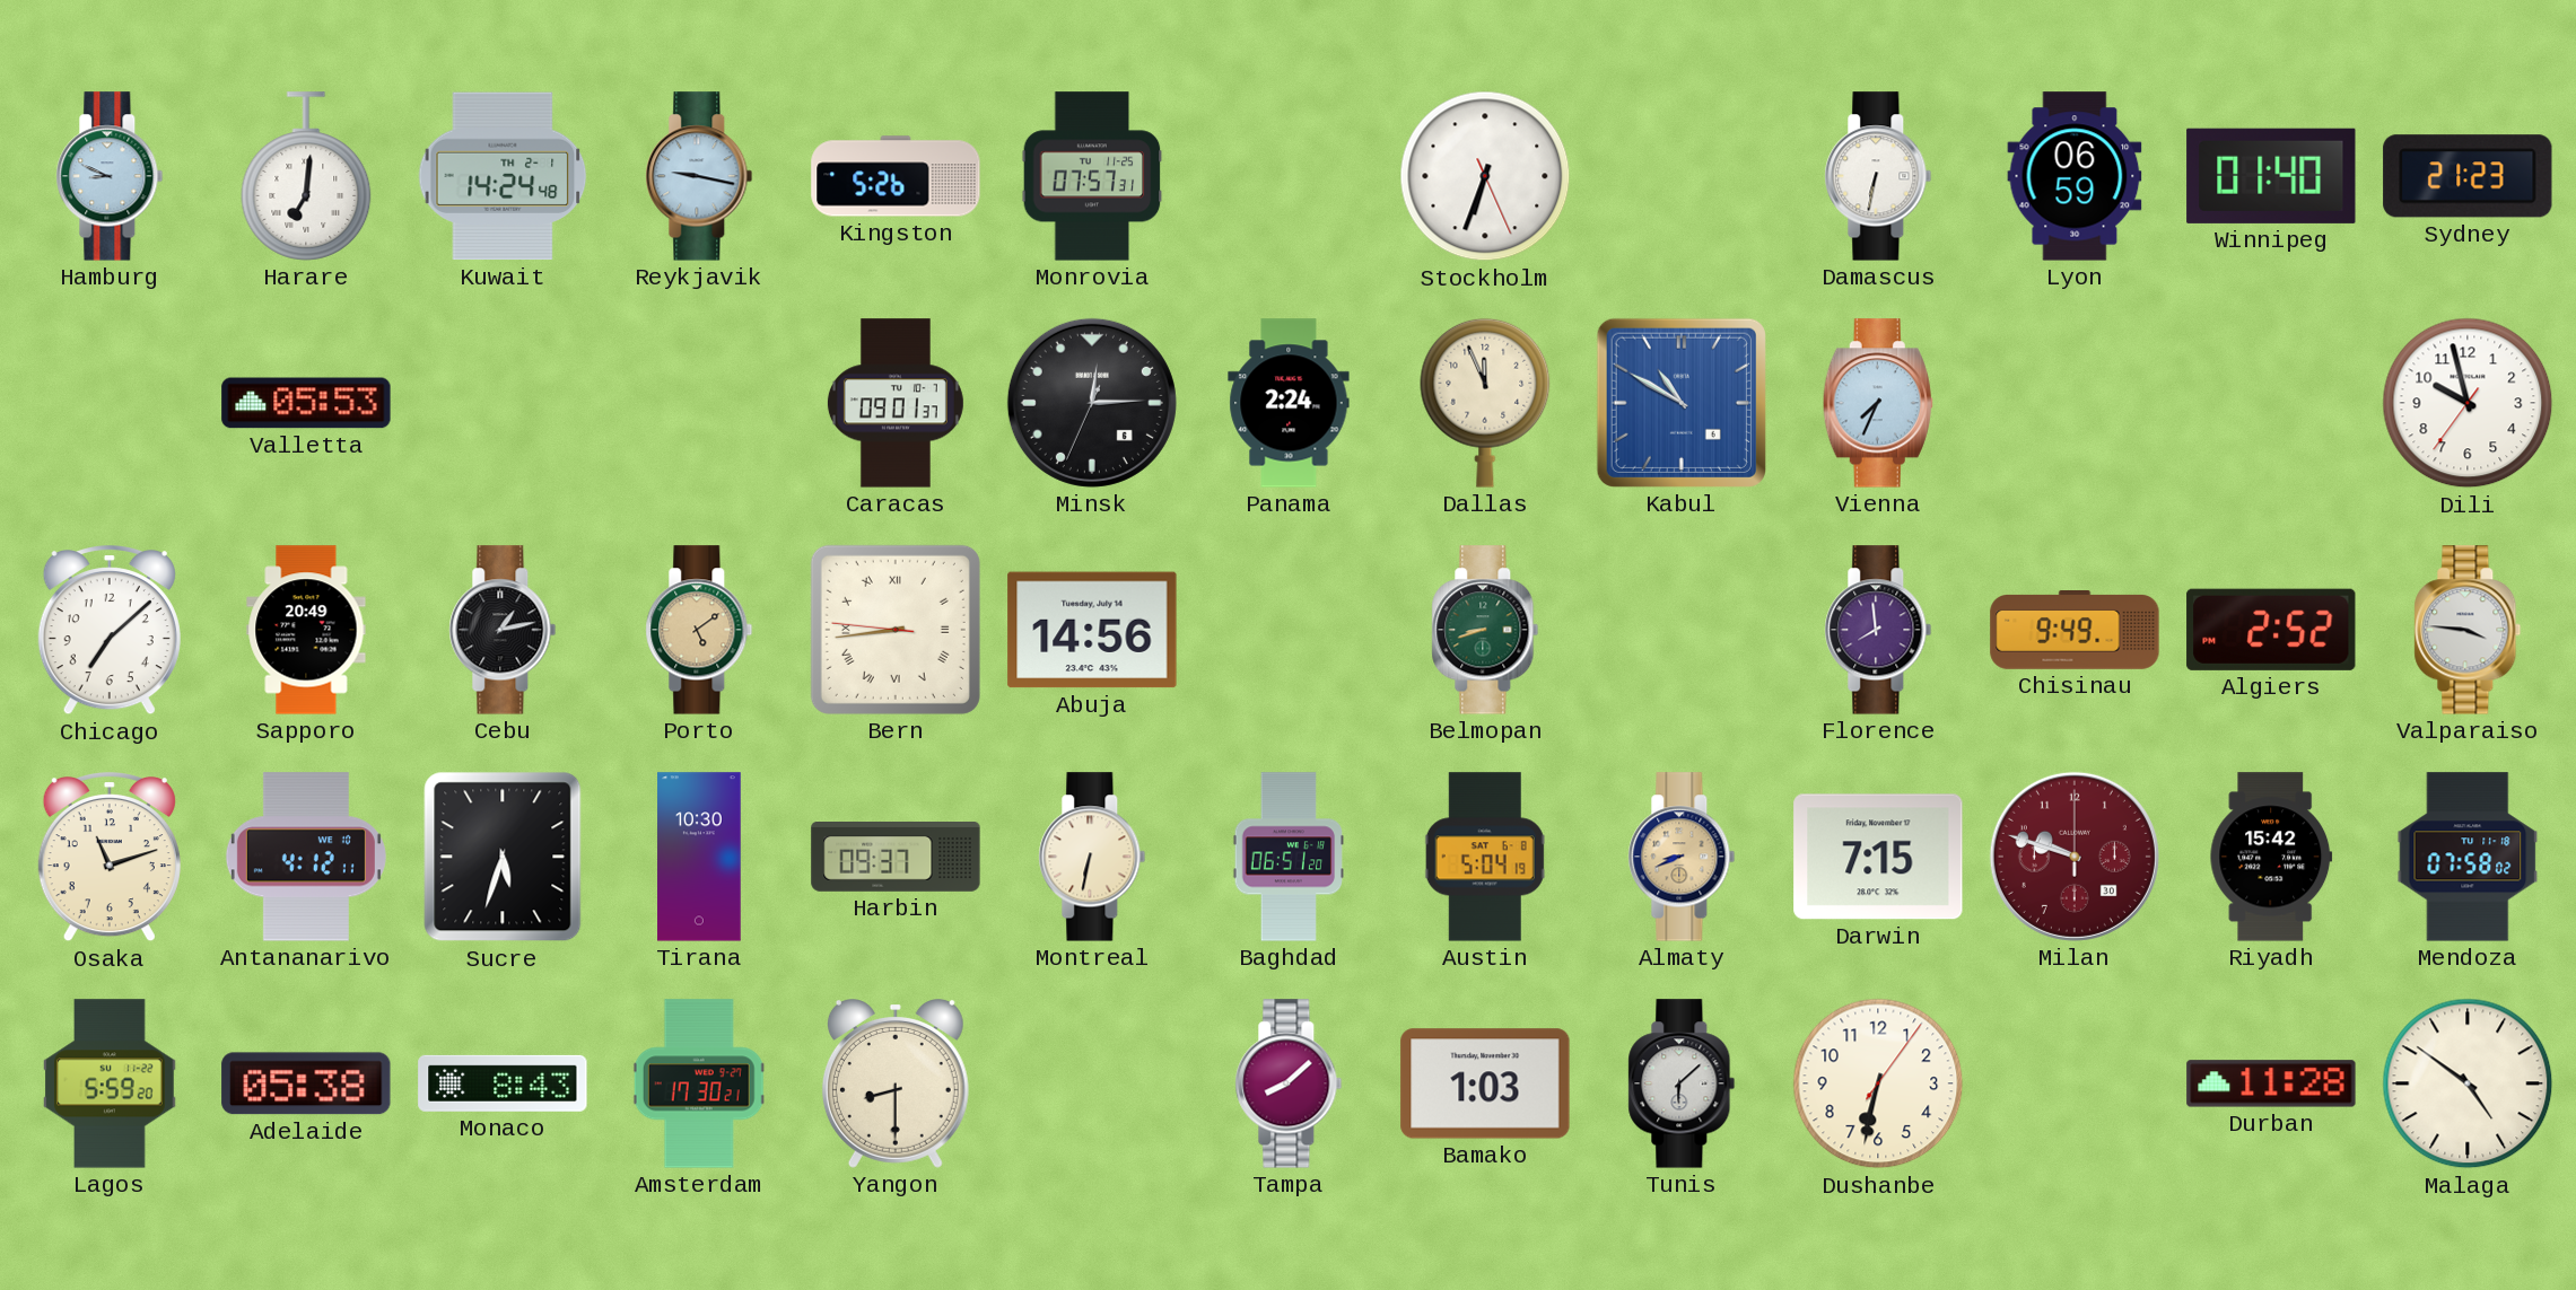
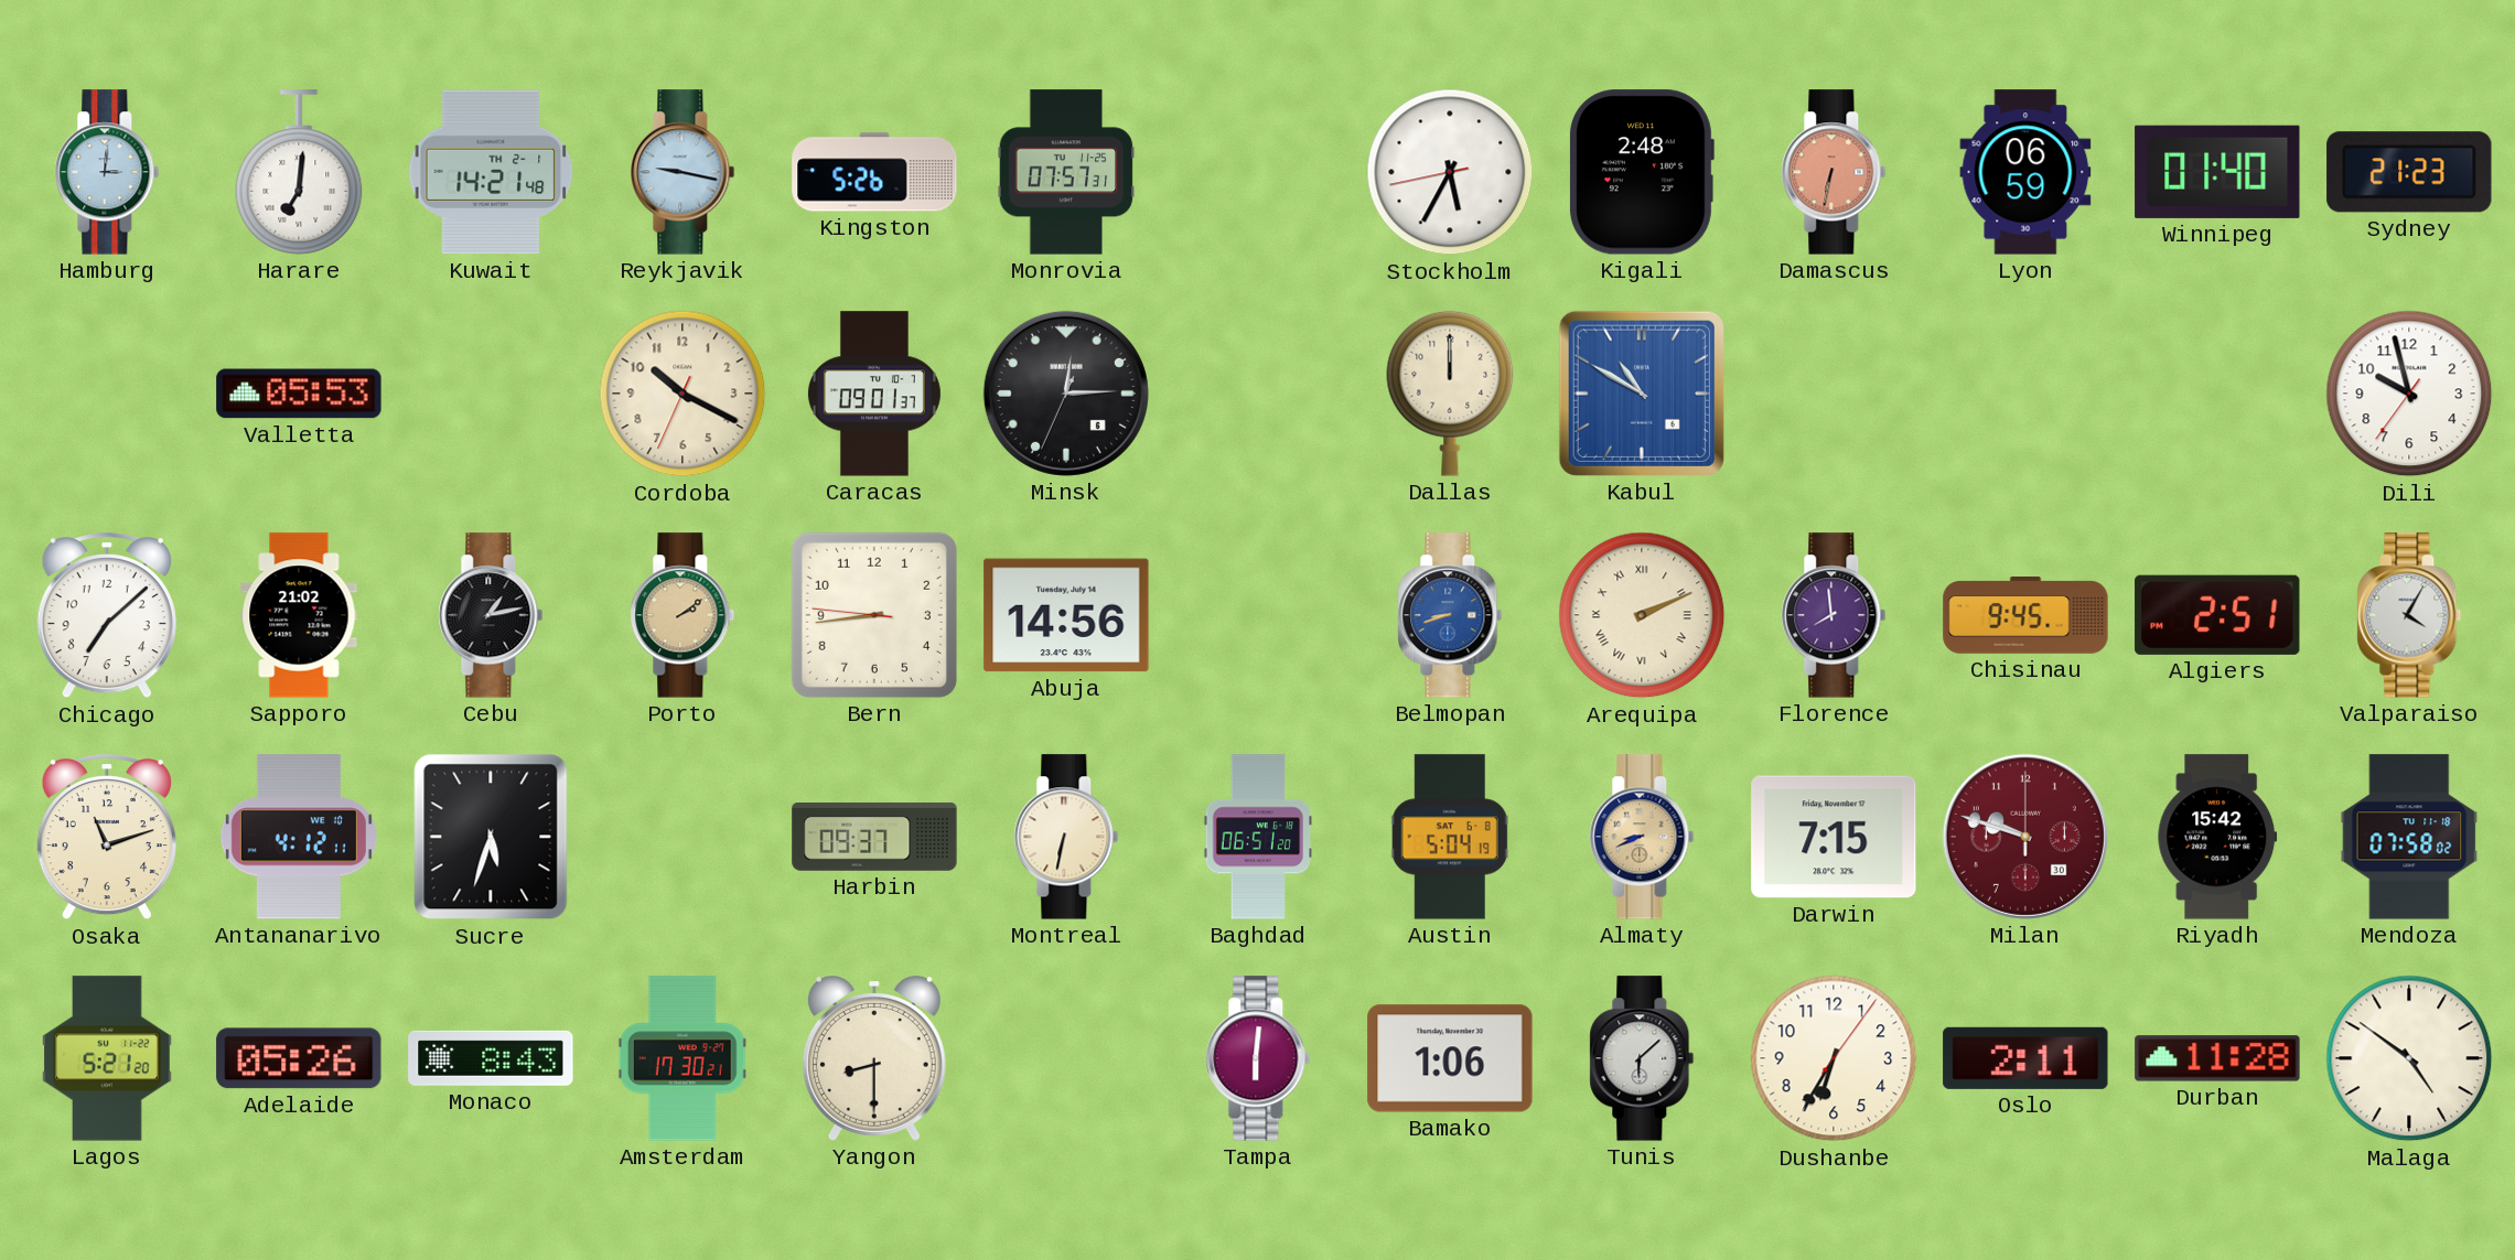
Hamburg: 8:49 -> 3:01
Kuwait: 14:24 -> 14:21
Stockholm: 6:33 -> 5:34
Kigali: none -> 2:48
Damascus dial: white -> salmon
Cordoba: none -> 10:19
Panama: 2:24 -> none
Dallas: 11:56 -> 12:00
Vienna: 7:34 -> none
Sapporo: 20:49 -> 21:02
Porto: 5:09 -> 2:09
Bern numerals: Roman -> Arabic
Belmopan dial: green -> blue
Arequipa: none -> 2:11
Chisinau: 9:49 -> 9:45
Algiers: 2:52 -> 2:51
Valparaiso: 3:46 -> 4:05
Tirana: 10:30 -> none
Lagos: 5:59 -> 5:21
Adelaide: 05:38 -> 05:26
Tampa: 8:08 -> 6:01
Bamako: 1:03 -> 1:06
Dushanbe: 6:32 -> 6:35
Oslo: none -> 2:11
